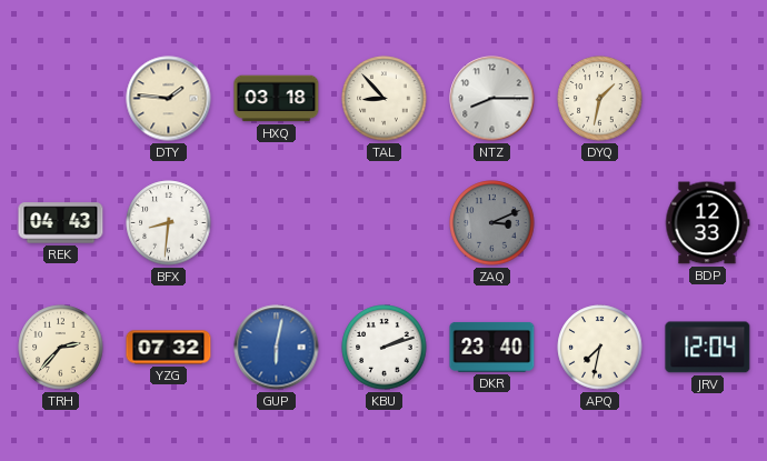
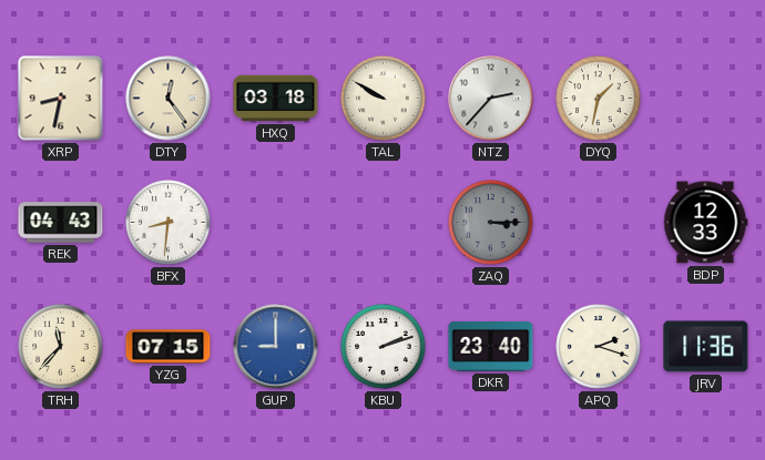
XRP: none -> 8:32
DTY: 1:46 -> 12:24
TAL: 8:53 -> 9:50
NTZ: 8:15 -> 2:37
ZAQ: 3:11 -> 3:15
TRH: 2:37 -> 11:37
YZG: 07:32 -> 07:15
GUP: 6:02 -> 9:00
APQ: 7:32 -> 2:18
JRV: 12:04 -> 11:36
